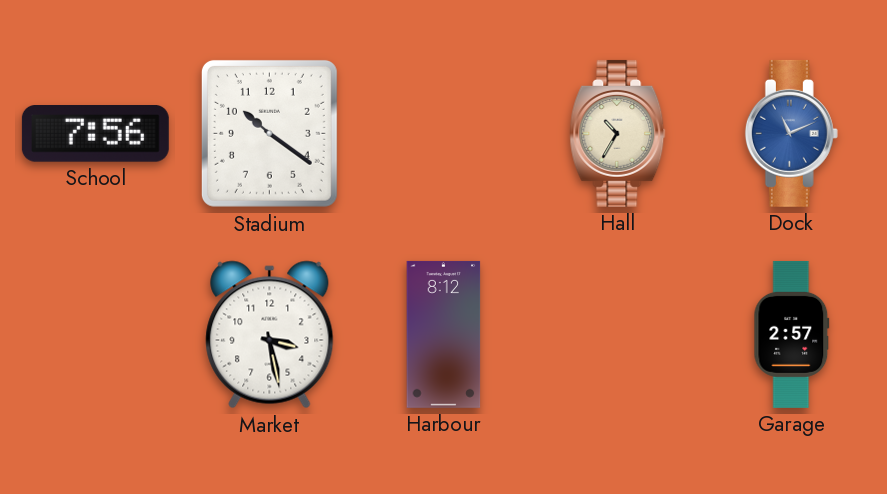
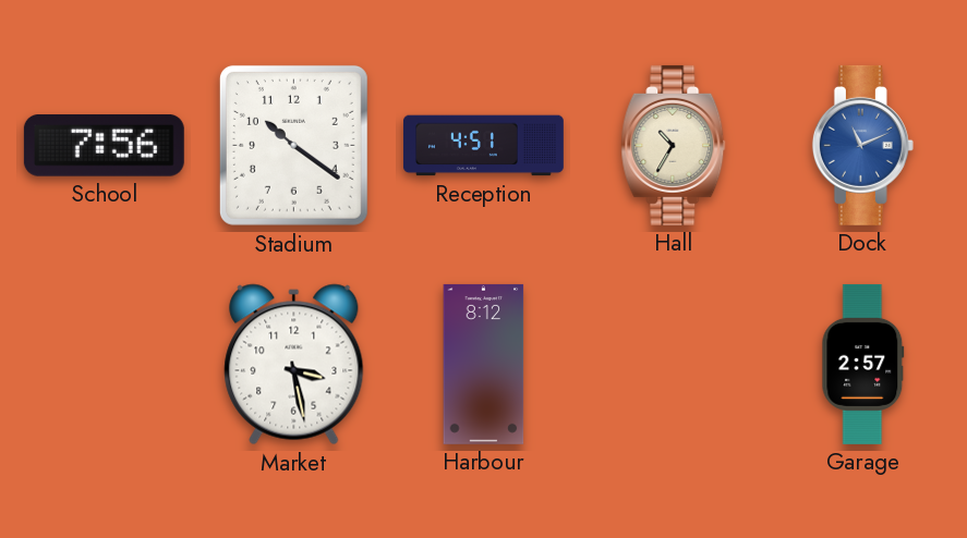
Reception: none -> 4:51
